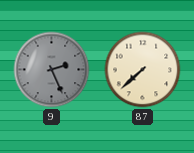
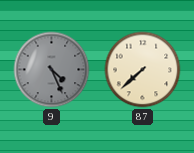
9: 2:26 -> 4:26
